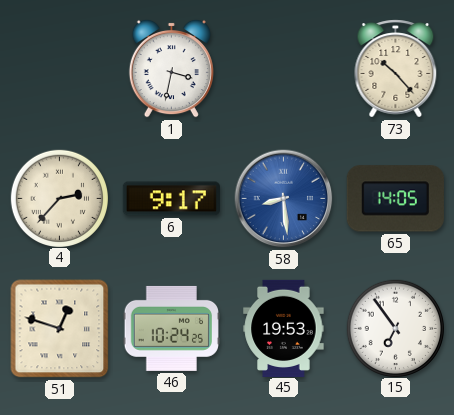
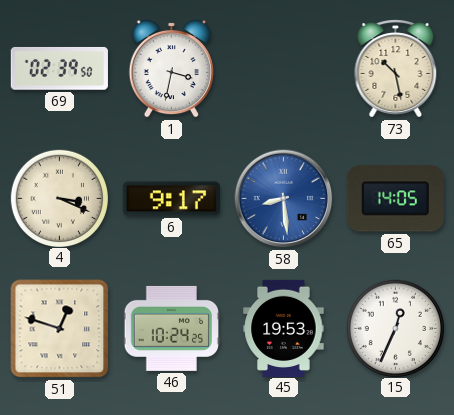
69: none -> 02:39
73: 10:23 -> 10:28
4: 2:37 -> 3:19
15: 6:54 -> 12:34
